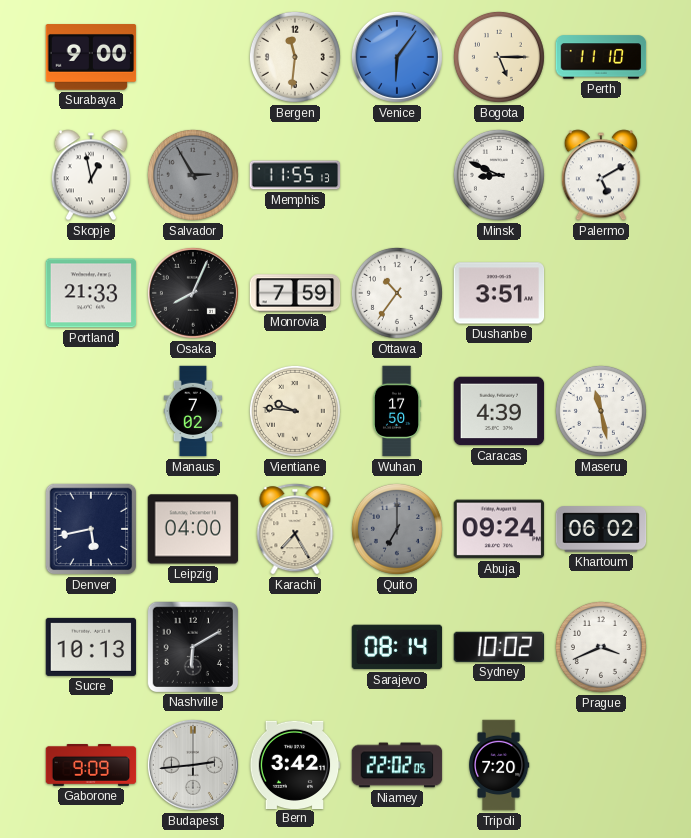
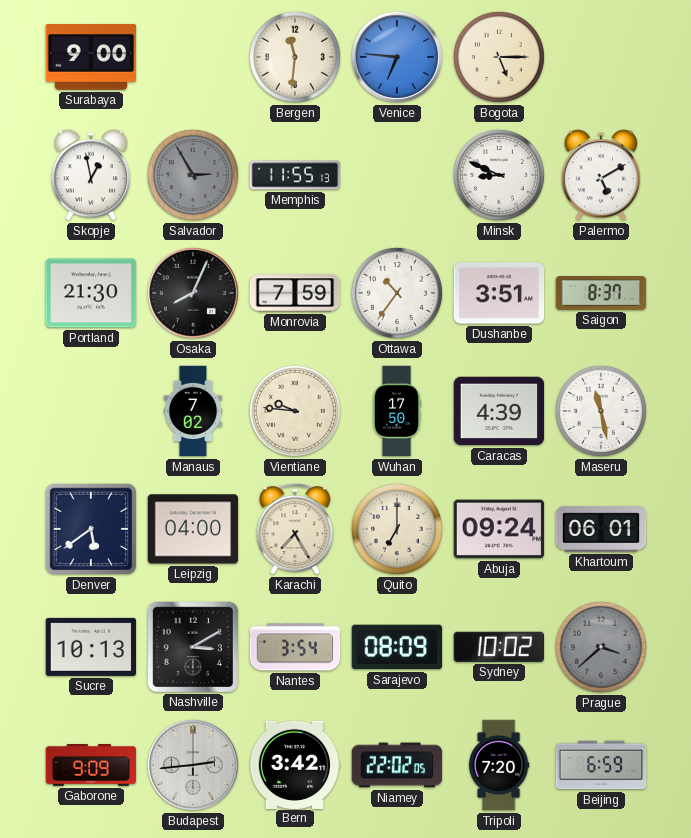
Venice: 6:06 -> 6:46
Perth: 11:10 -> none
Portland: 21:33 -> 21:30
Saigon: none -> 8:37
Denver: 5:43 -> 5:39
Quito dial: grey -> cream
Khartoum: 06:02 -> 06:01
Nashville: 6:10 -> 3:10
Nantes: none -> 3:54
Sarajevo: 08:14 -> 08:09
Prague: 3:41 -> 3:38
Prague dial: white -> grey
Beijing: none -> 6:59
